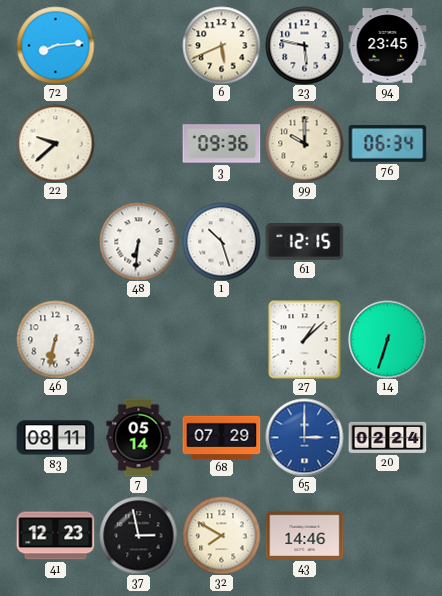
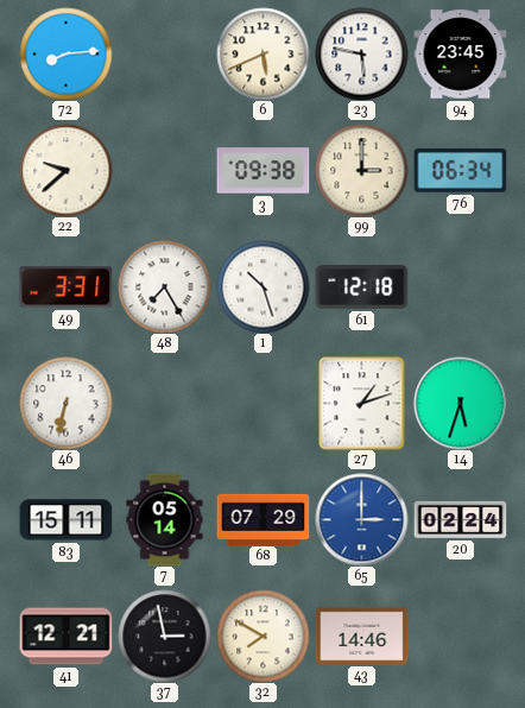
3: 09:36 -> 09:38
99: 10:00 -> 3:00
49: none -> 3:31
48: 6:31 -> 7:25
61: 12:15 -> 12:18
27: 1:08 -> 1:12
14: 6:33 -> 5:33
83: 08:11 -> 15:11
41: 12:23 -> 12:21
